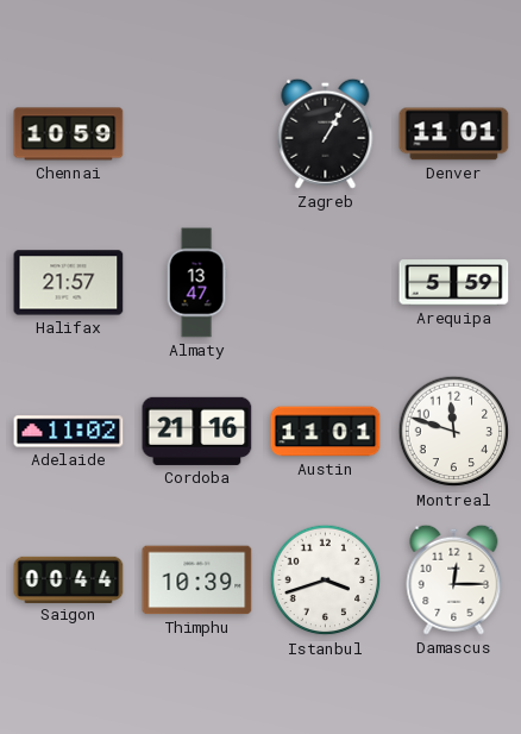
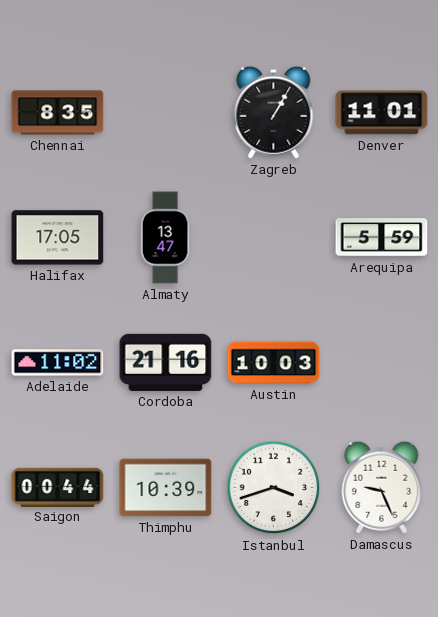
Chennai: 10:59 -> 8:35
Halifax: 21:57 -> 17:05
Austin: 11:01 -> 10:03
Montreal: 11:48 -> none
Damascus: 12:15 -> 9:26
